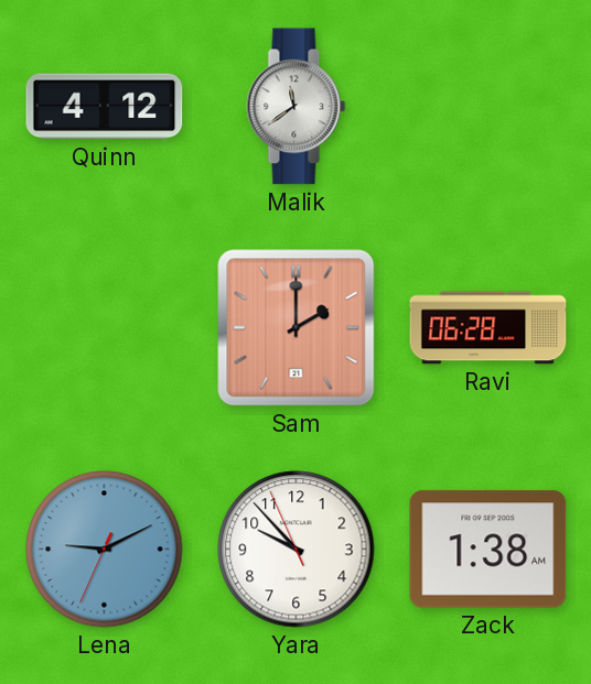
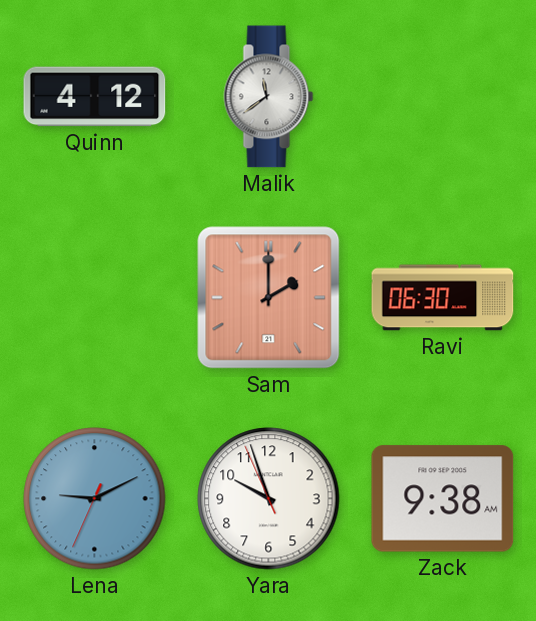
Ravi: 06:28 -> 06:30
Yara: 9:52 -> 9:56
Zack: 1:38 -> 9:38
